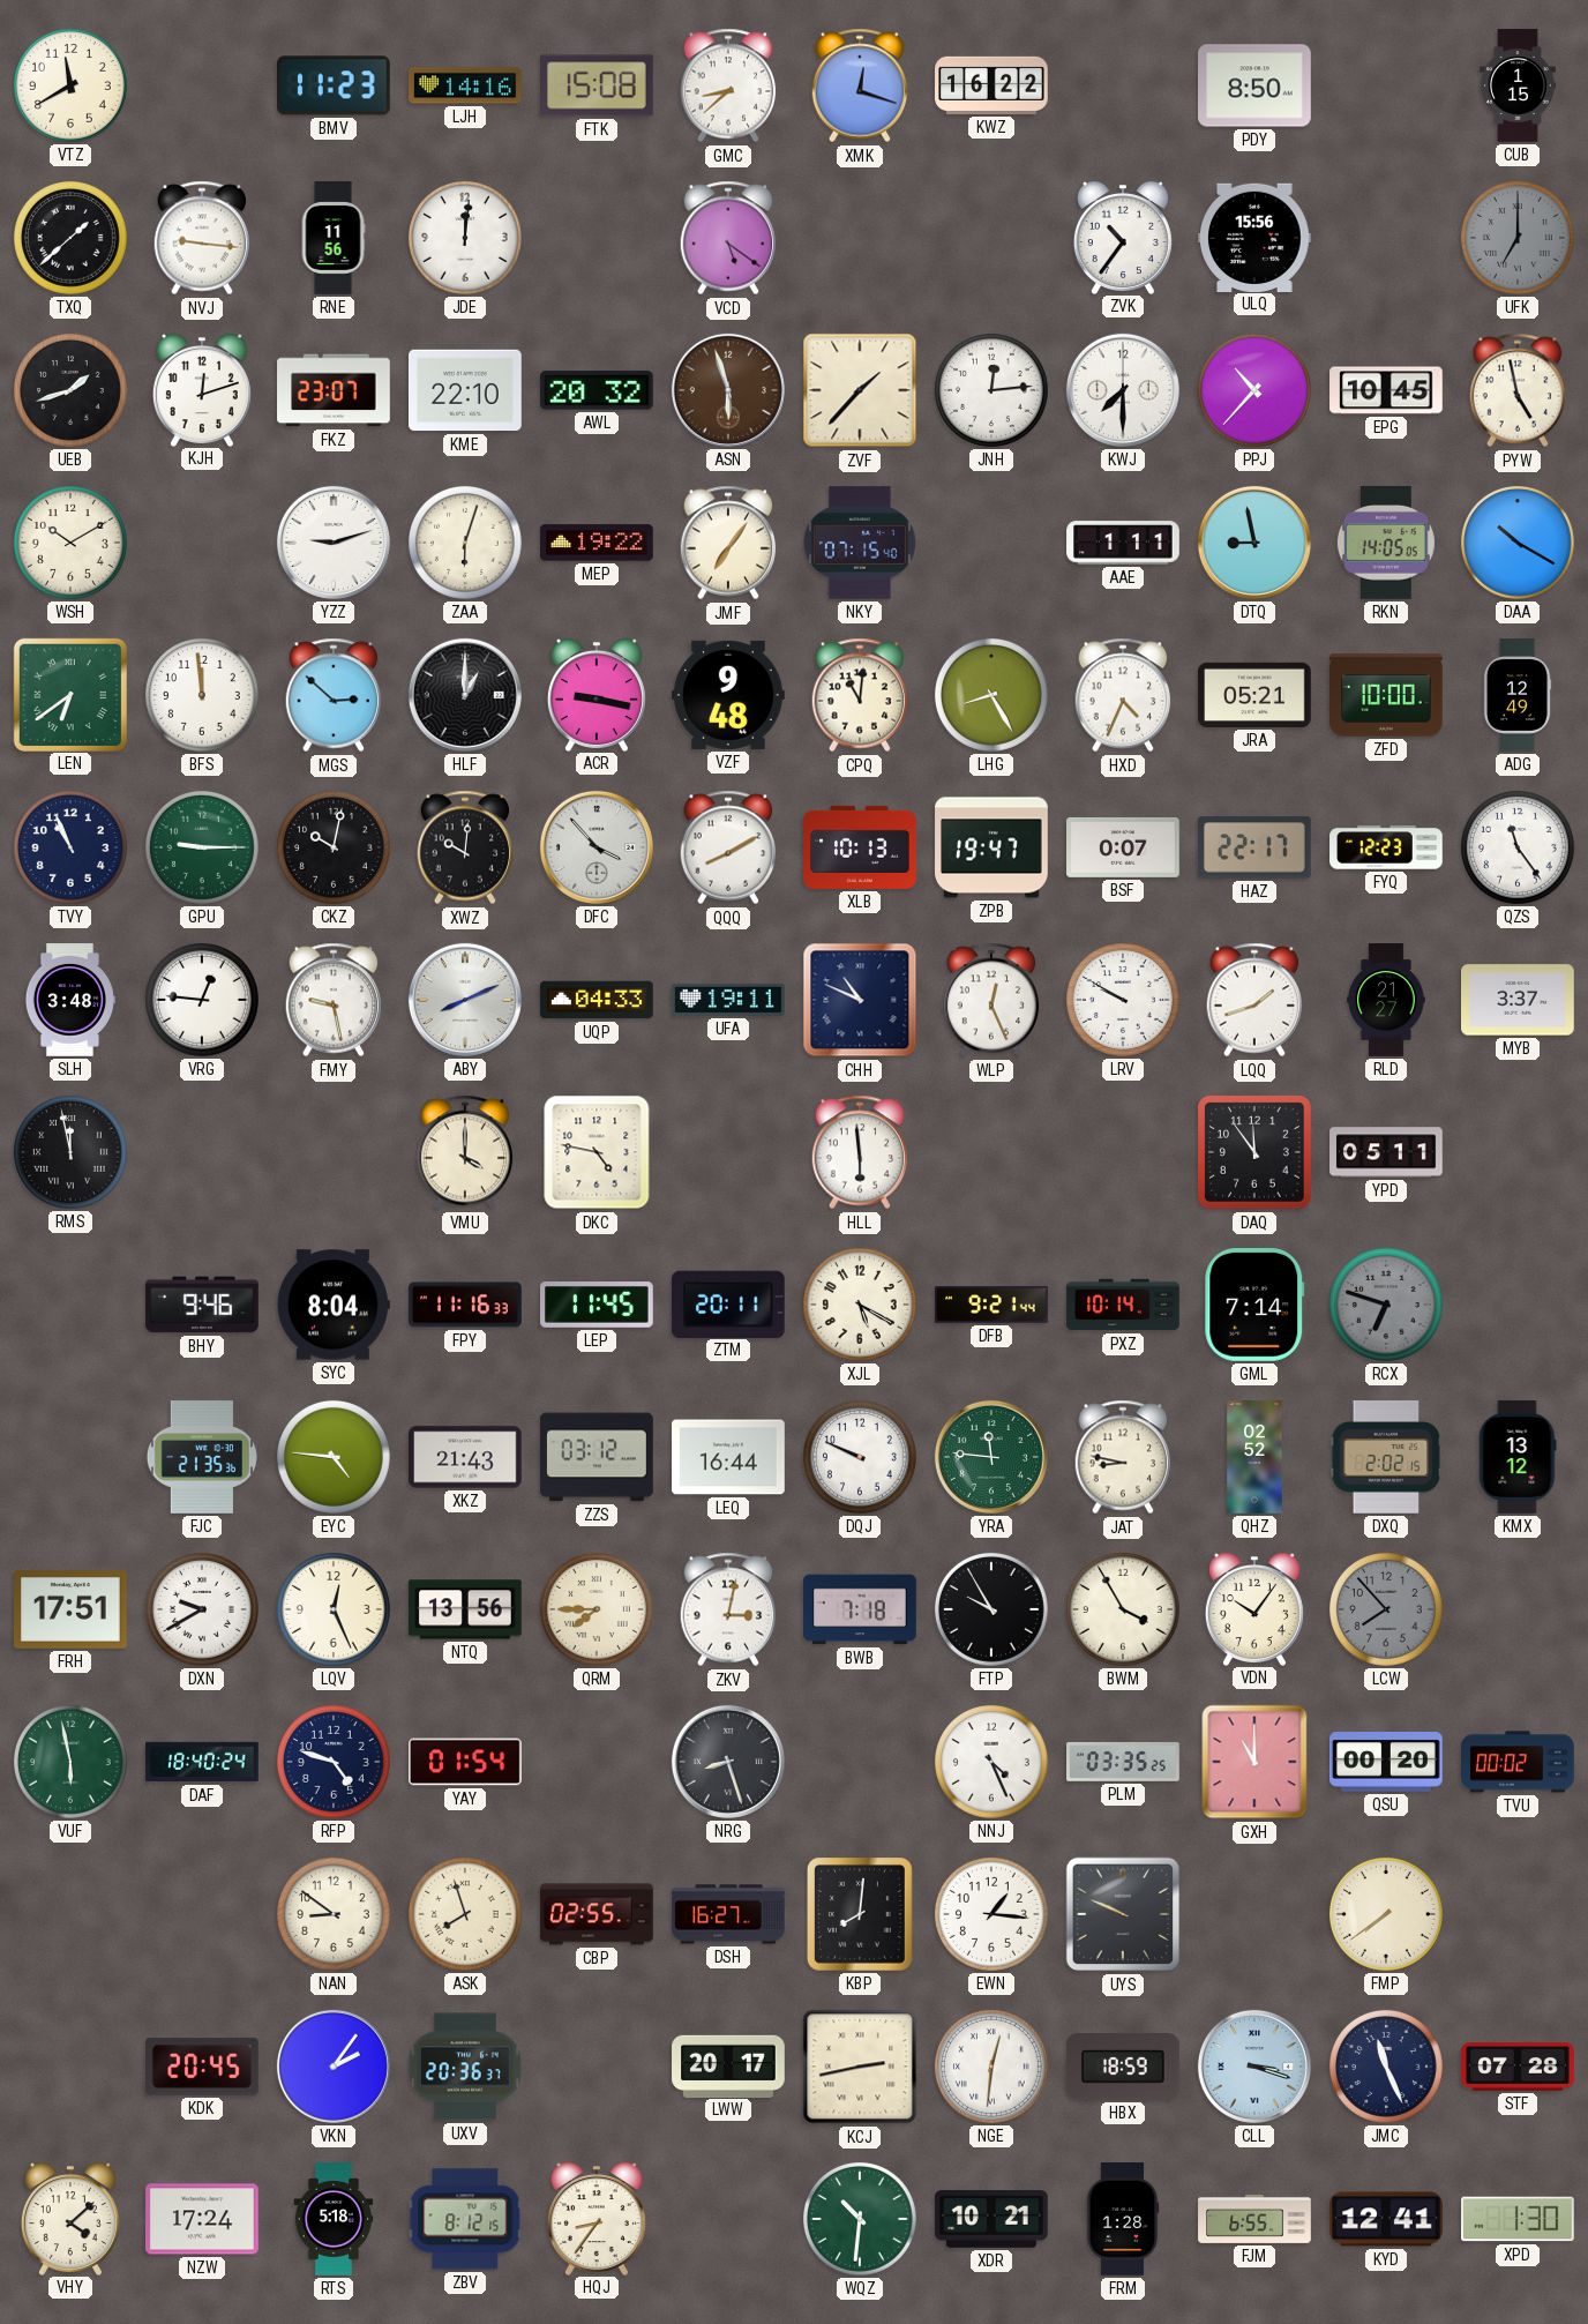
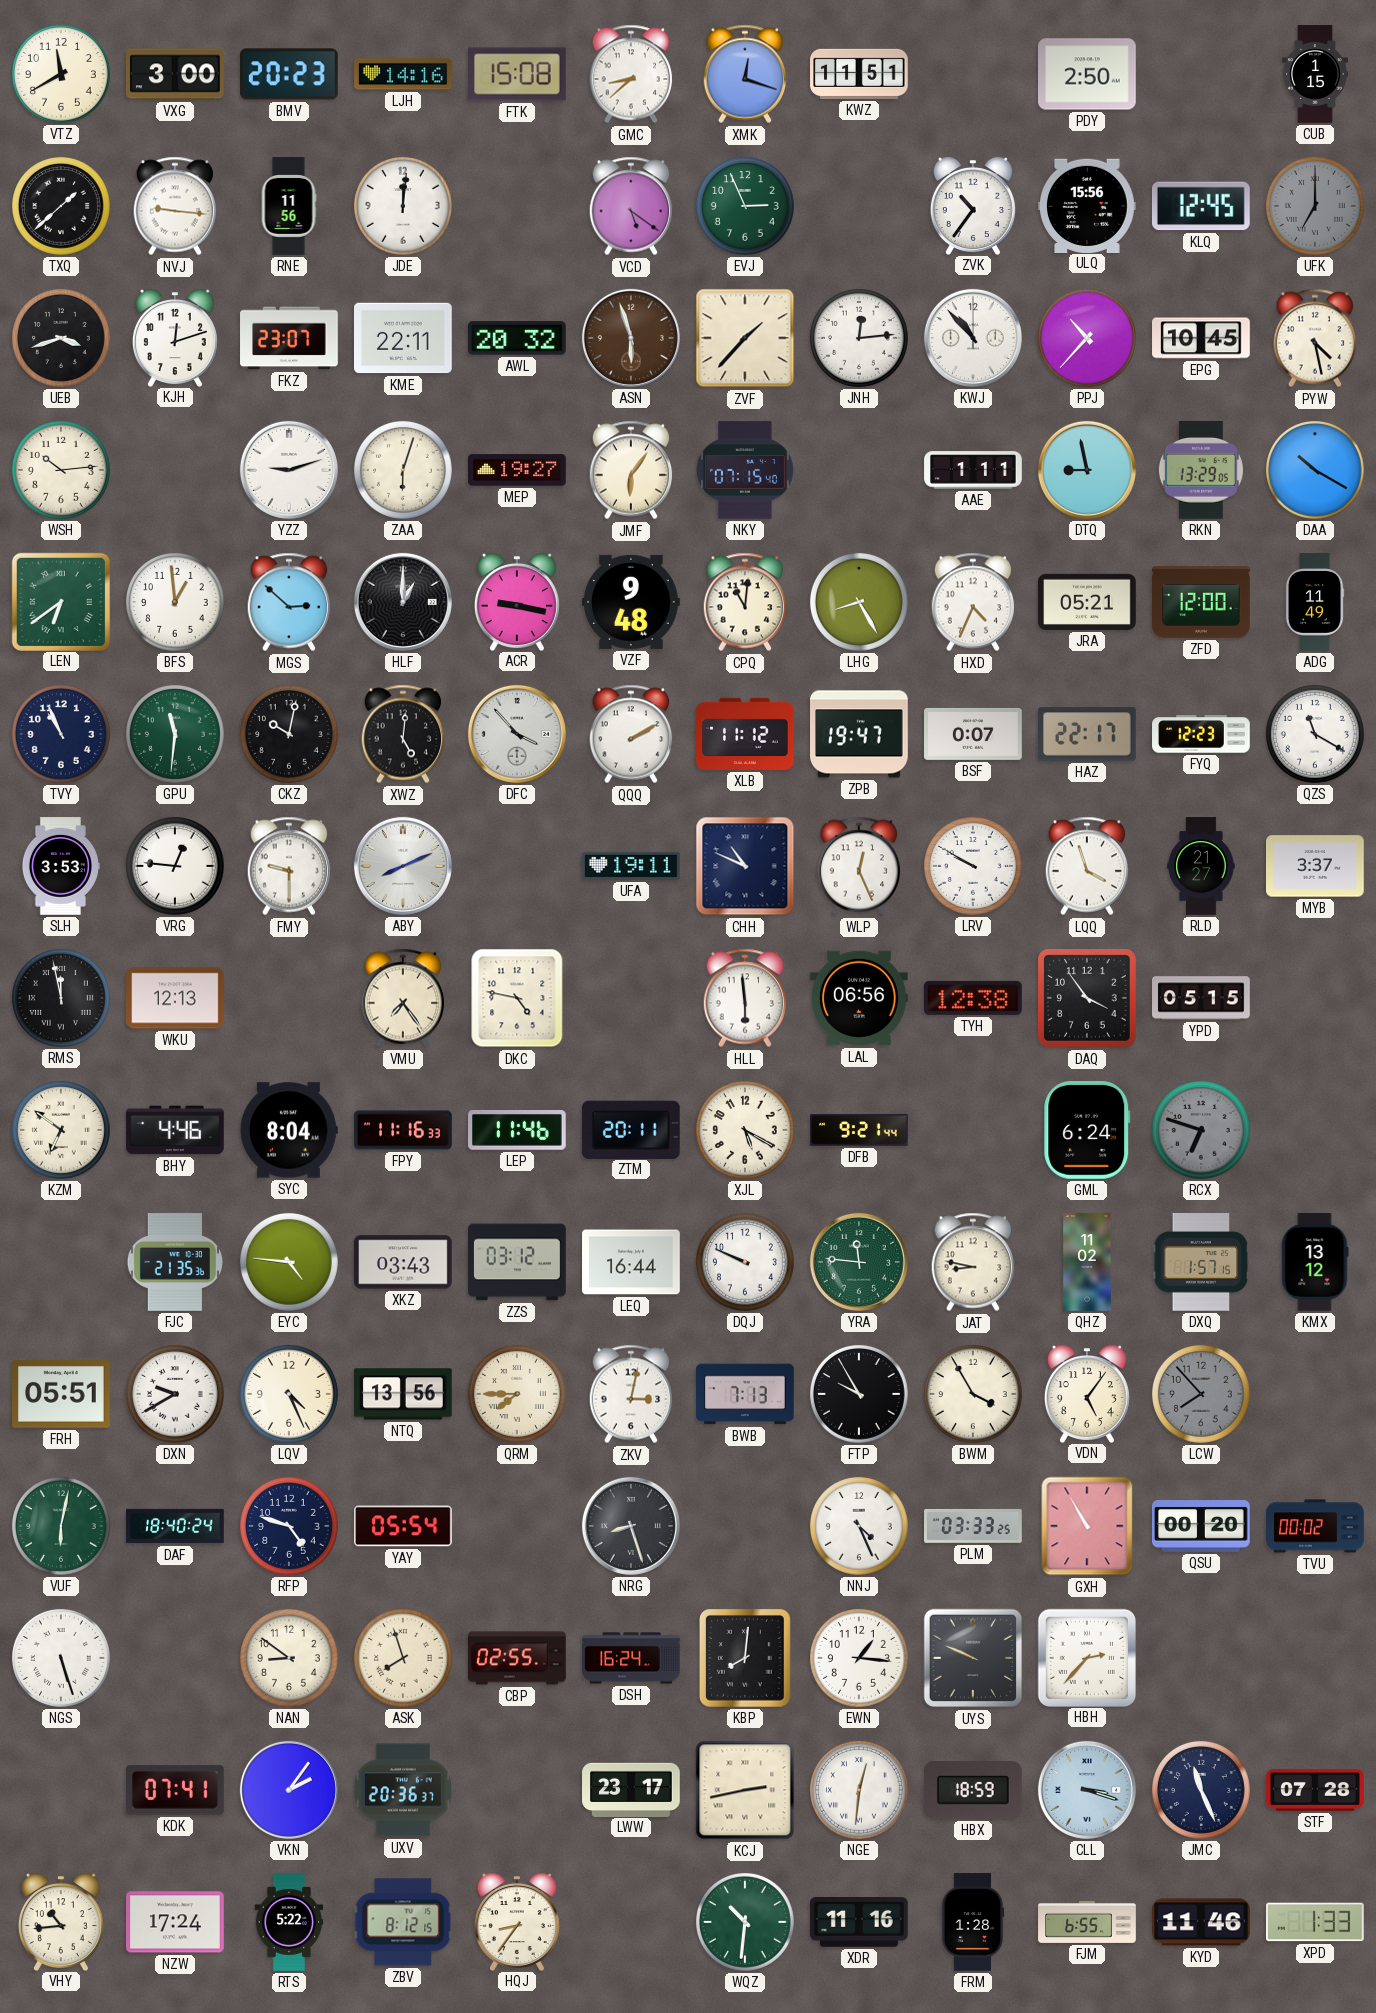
VXG: none -> 3:00
BMV: 11:23 -> 20:23
KWZ: 16:22 -> 11:51
PDY: 8:50 -> 2:50
EVJ: none -> 2:56
KLQ: none -> 12:45
UEB: 1:42 -> 3:42
KME: 22:10 -> 22:11
KWJ: 7:30 -> 10:53
PYW: 4:58 -> 4:28
WSH: 10:10 -> 10:14
MEP: 19:22 -> 19:27
JMF: 7:06 -> 6:06
RKN: 14:05 -> 13:29
BFS: 11:59 -> 12:59
ZFD: 10:00 -> 12:00
ADG: 12:49 -> 11:49
GPU: 9:15 -> 11:31
XWZ: 10:01 -> 5:01
QQQ: 8:10 -> 2:10
XLB: 10:13 -> 11:12
QZS: 11:24 -> 11:20
SLH: 3:48 -> 3:53
FMY: 9:28 -> 9:30
UQP: 04:33 -> none
LQQ: 1:42 -> 3:57
WKU: none -> 12:13
VMU: 4:00 -> 7:24
LAL: none -> 06:56
TYH: none -> 12:38
DAQ: 11:54 -> 3:54
YPD: 05:11 -> 05:15
KZM: none -> 6:51
BHY: 9:46 -> 4:46
LEP: 11:45 -> 11:46
PXZ: 10:14 -> none
GML: 7:14 -> 6:24
XKZ: 21:43 -> 03:43
QHZ: 02:52 -> 11:02
DXQ: 2:02 -> 1:57
FRH: 17:51 -> 05:51
LQV: 12:26 -> 4:26
BWB: 7:18 -> 7:13
VDN: 10:06 -> 5:06
VUF: 5:58 -> 6:02
YAY: 01:54 -> 05:54
PLM: 03:35 -> 03:33
GXH: 11:00 -> 10:55
NGS: none -> 5:27
DSH: 16:27 -> 16:24
HBH: none -> 2:37
FMP: 7:39 -> none
KDK: 20:45 -> 07:41
LWW: 20:17 -> 23:17
VHY: 4:08 -> 10:44
RTS: 5:18 -> 5:22
XDR: 10:21 -> 11:16
KYD: 12:41 -> 11:46
XPD: 1:30 -> 1:33
